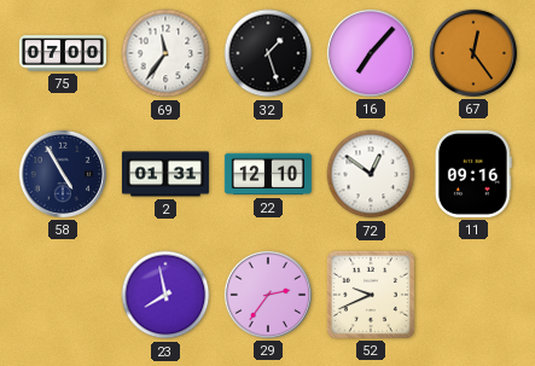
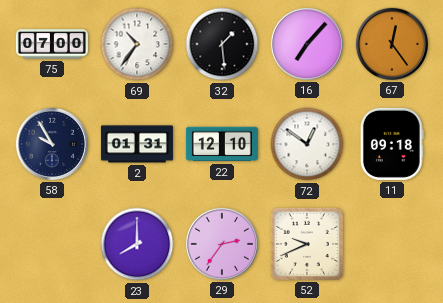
69: 11:36 -> 10:36
32: 1:27 -> 1:29
58: 4:55 -> 9:55
11: 09:16 -> 09:18
23: 7:58 -> 8:00
